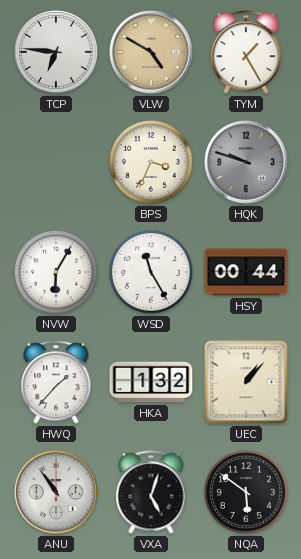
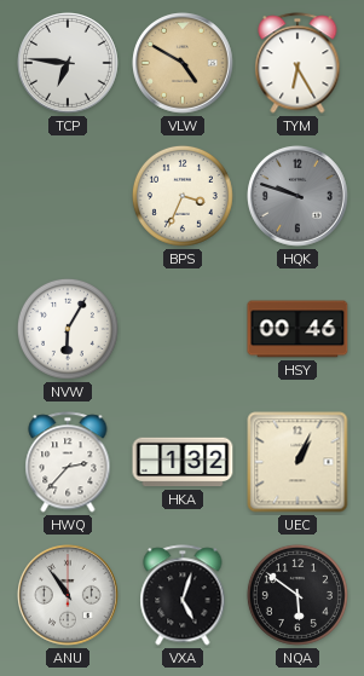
TYM: 1:25 -> 6:25
WSD: 11:25 -> none
HSY: 00:44 -> 00:46
HWQ: 1:37 -> 2:37
UEC: 1:07 -> 1:04
